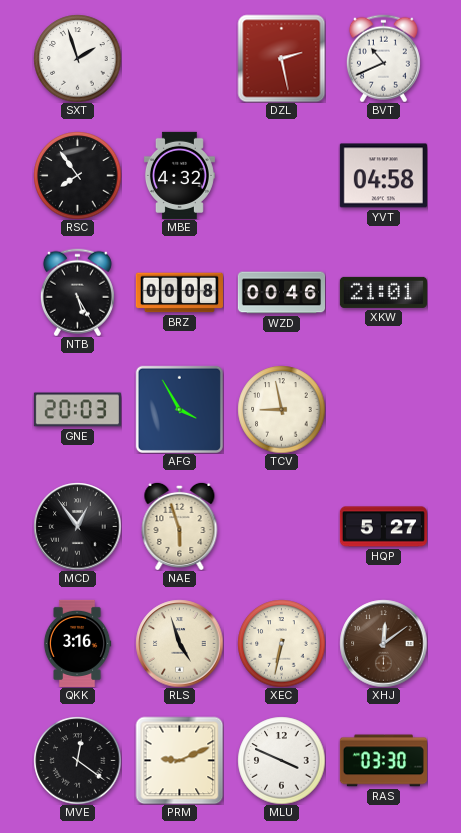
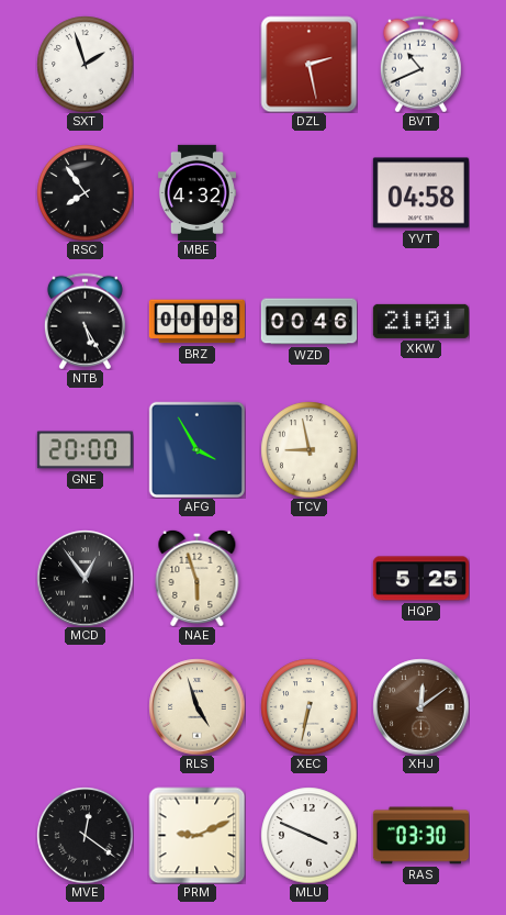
GNE: 20:03 -> 20:00
HQP: 5:27 -> 5:25
QKK: 3:16 -> none
